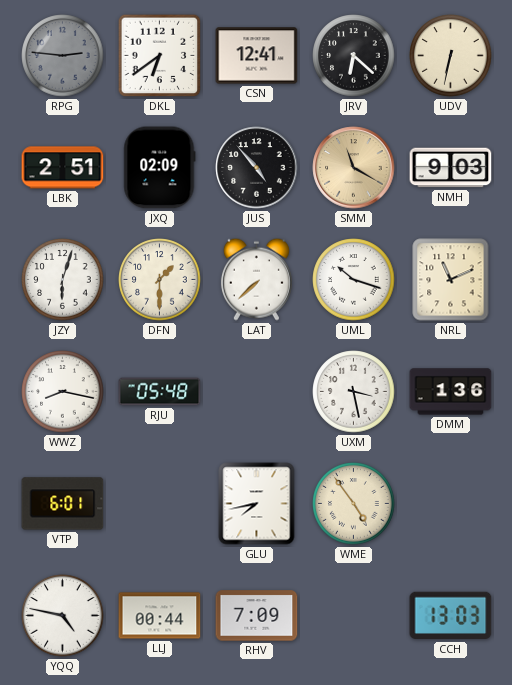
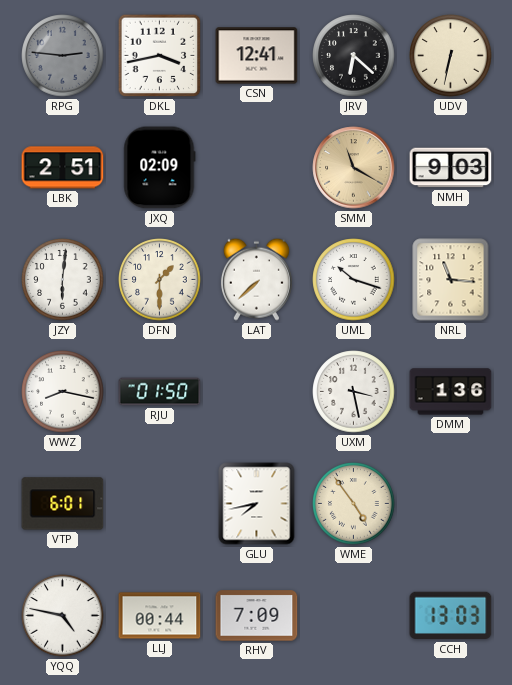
DKL: 6:39 -> 3:43
JUS: 4:53 -> none
JZY: 6:03 -> 6:01
NRL: 11:11 -> 11:16
RJU: 05:48 -> 01:50
